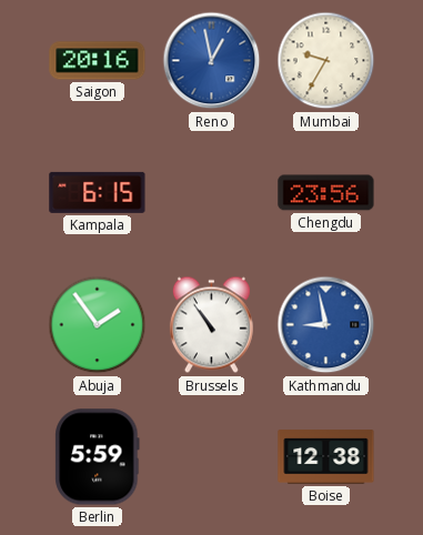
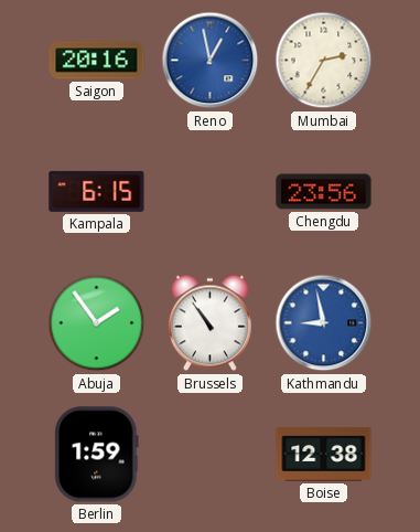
Mumbai: 9:35 -> 2:35
Berlin: 5:59 -> 1:59
